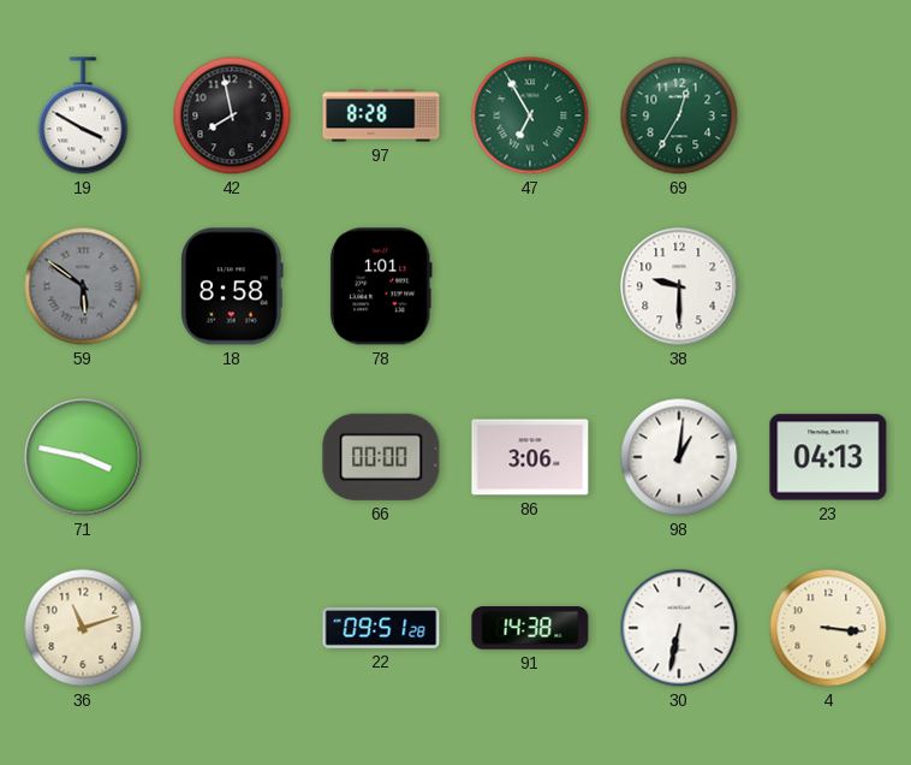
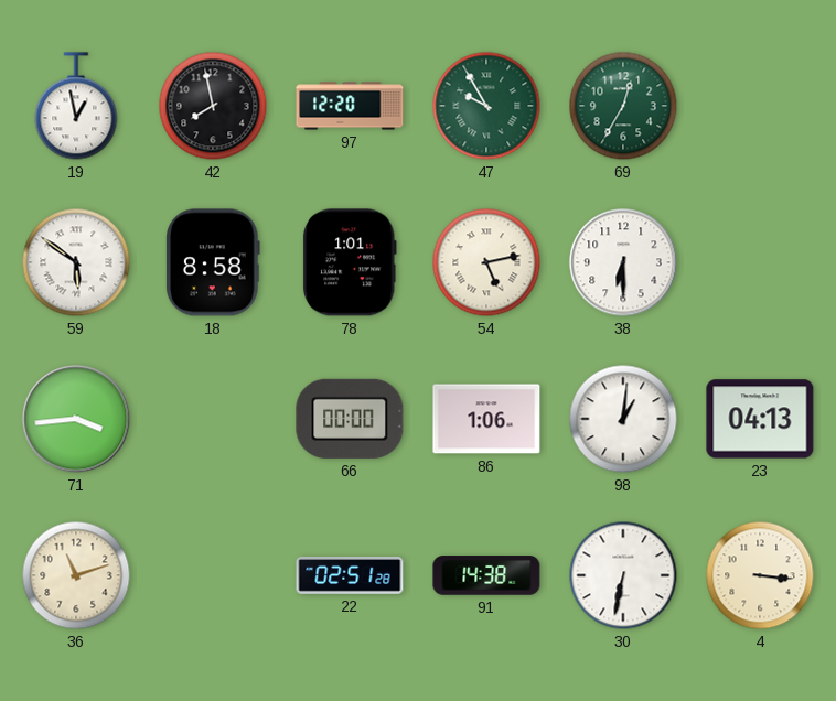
19: 3:50 -> 12:58
97: 8:28 -> 12:20
47: 6:55 -> 9:55
59 dial: grey -> white
54: none -> 5:13
38: 9:30 -> 6:30
71: 3:47 -> 3:44
86: 3:06 -> 1:06
22: 09:51 -> 02:51
